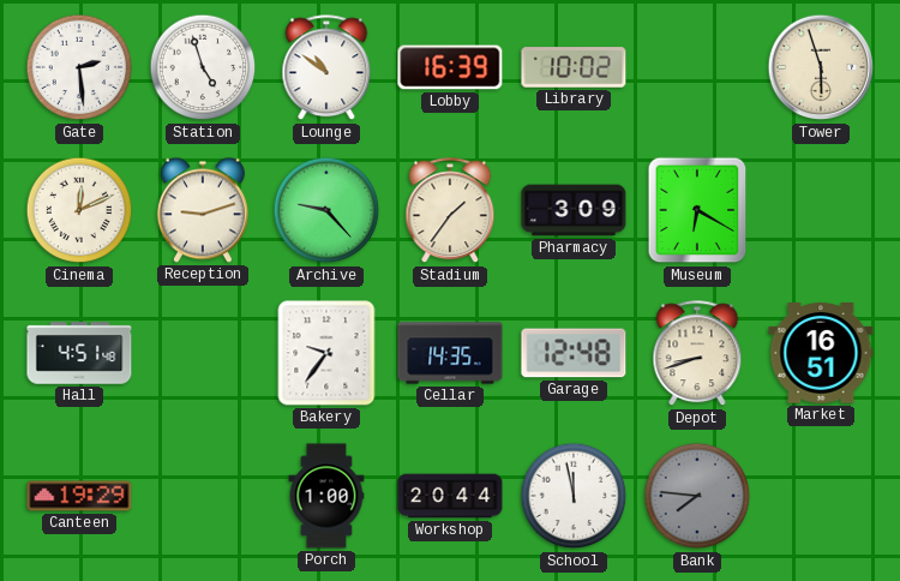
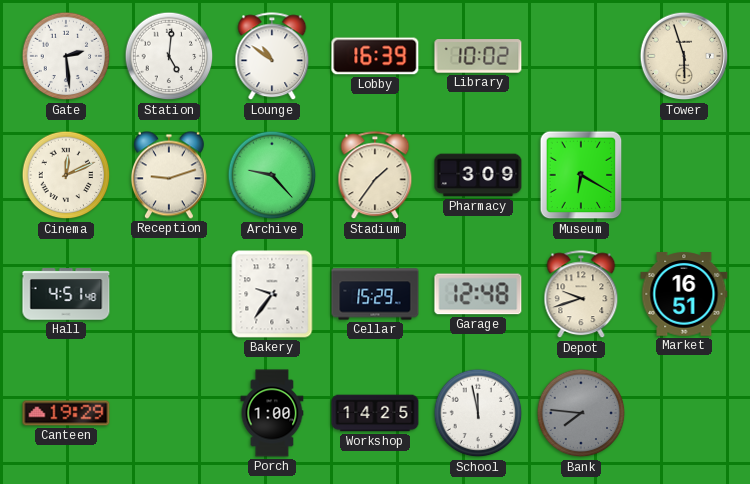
Station: 4:57 -> 5:01
Cellar: 14:35 -> 15:29
Depot: 8:42 -> 9:42
Workshop: 20:44 -> 14:25
